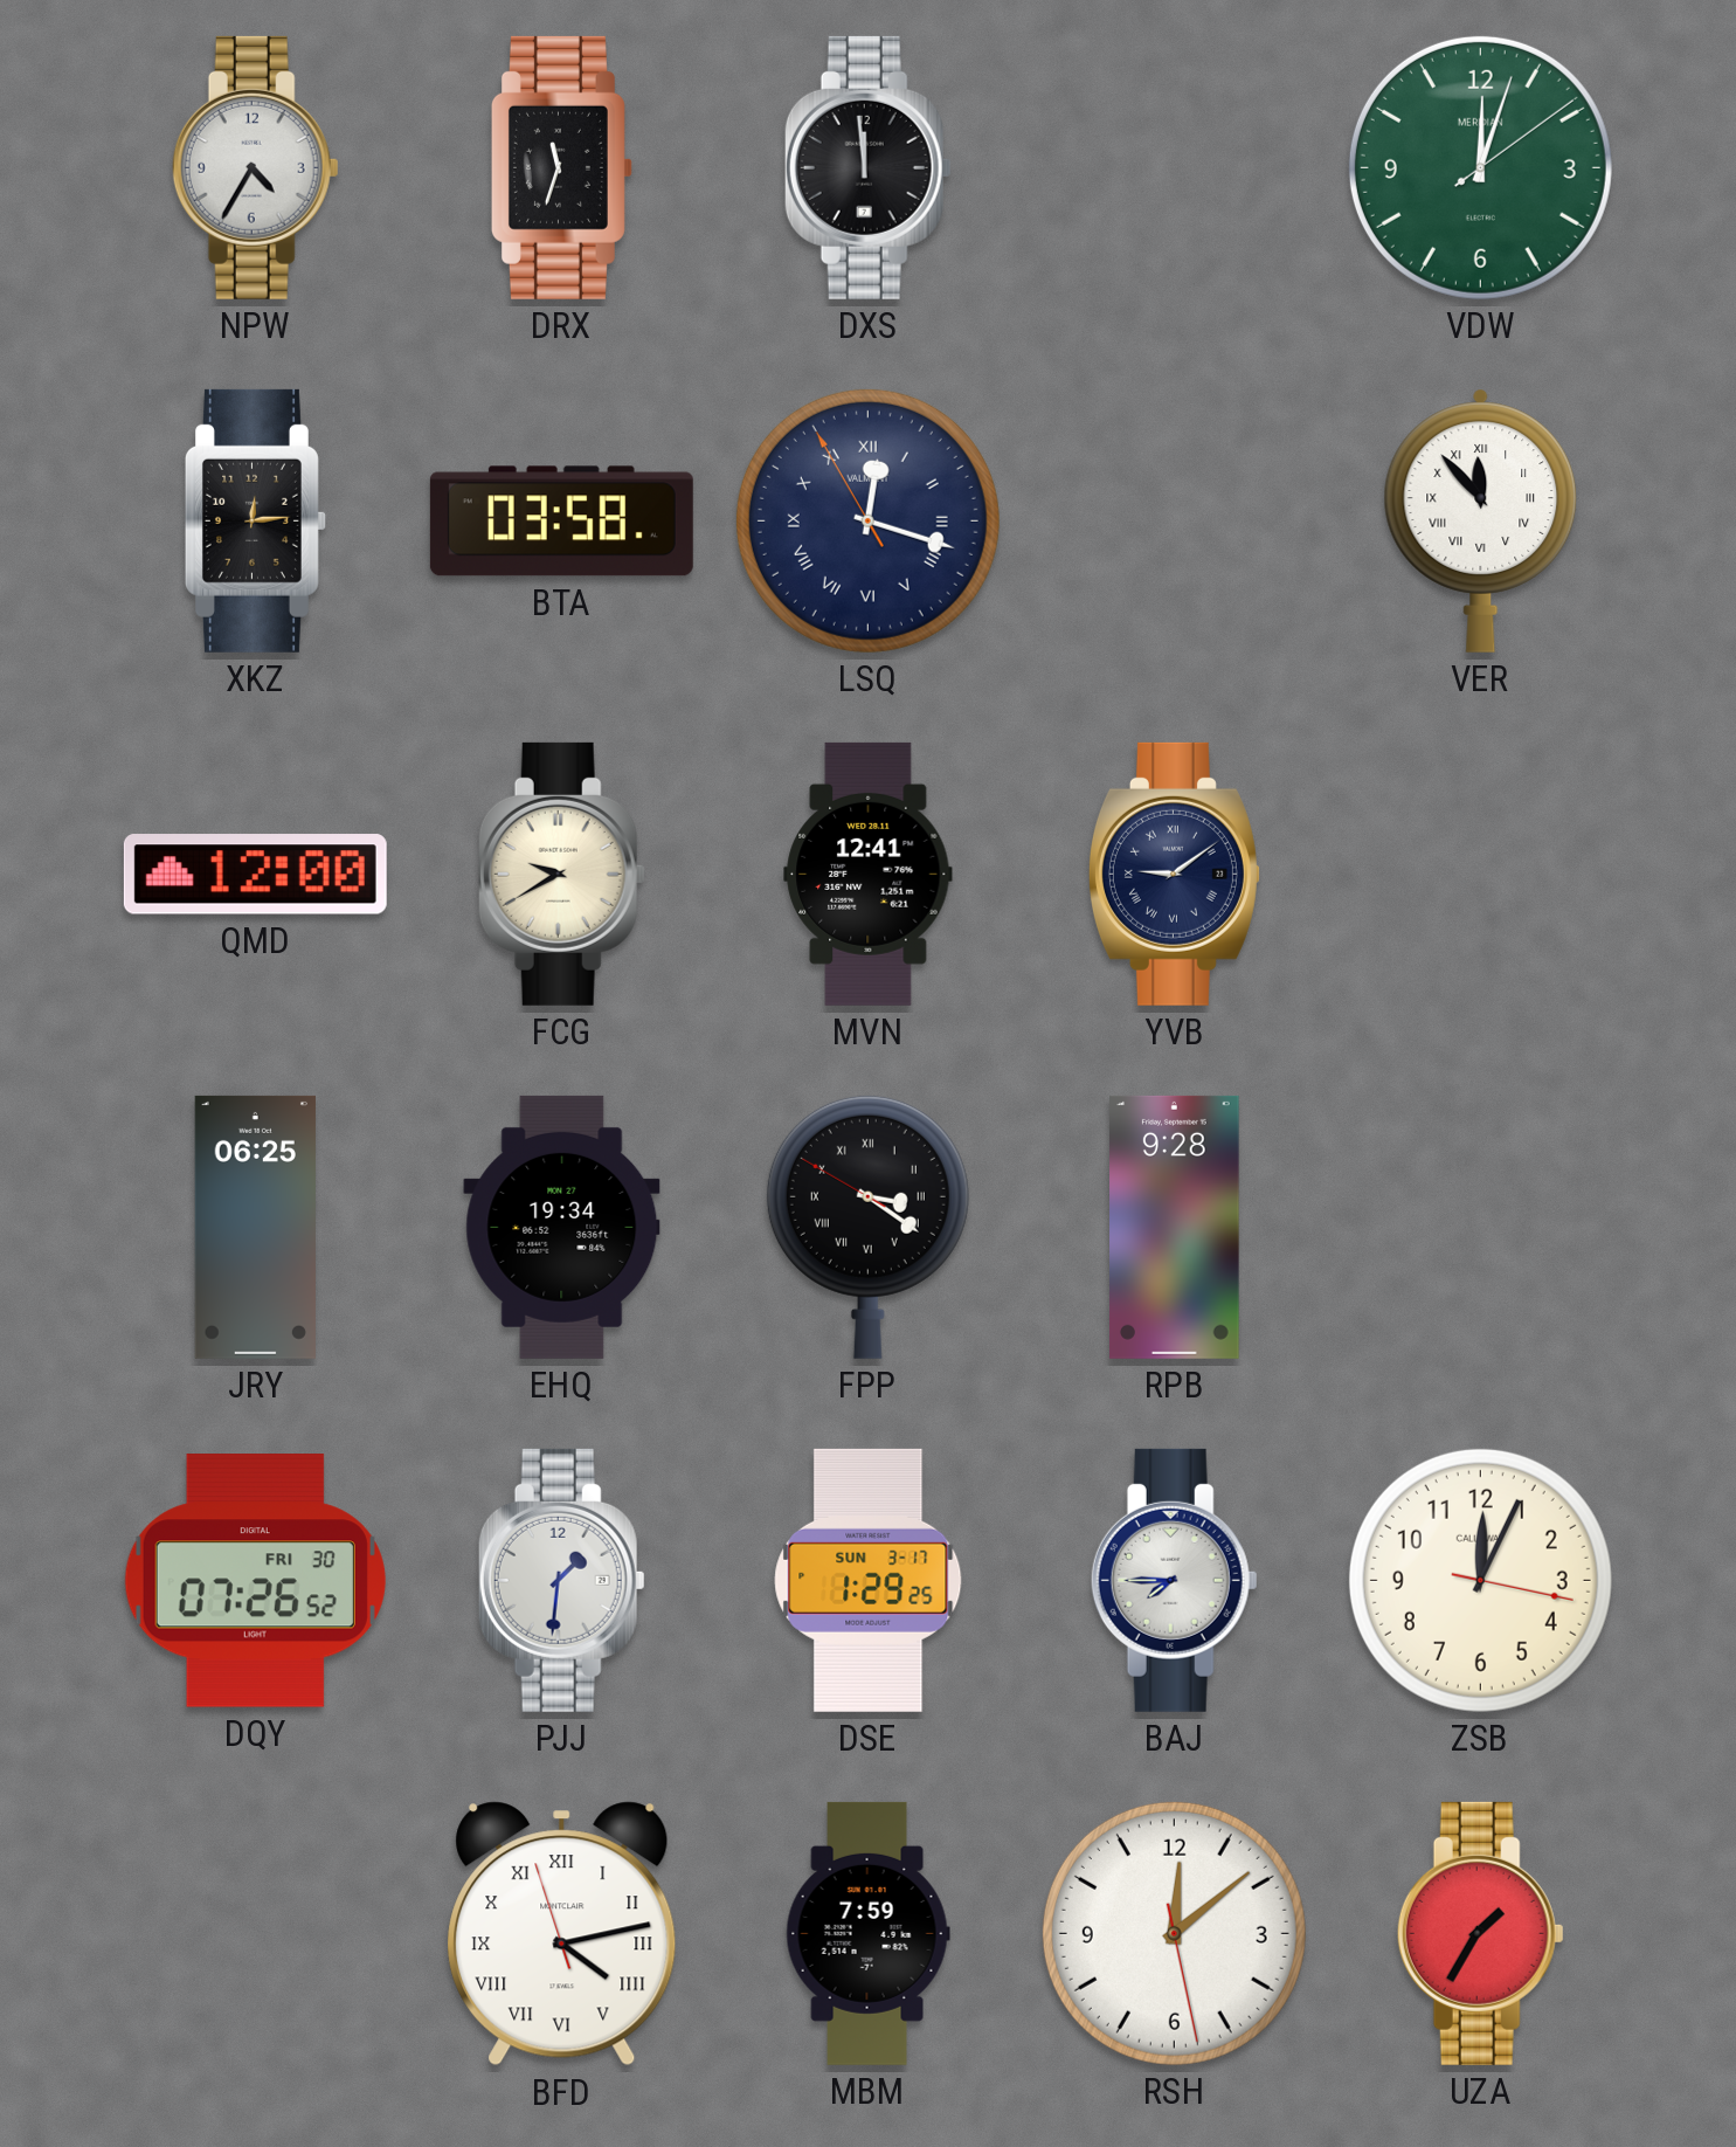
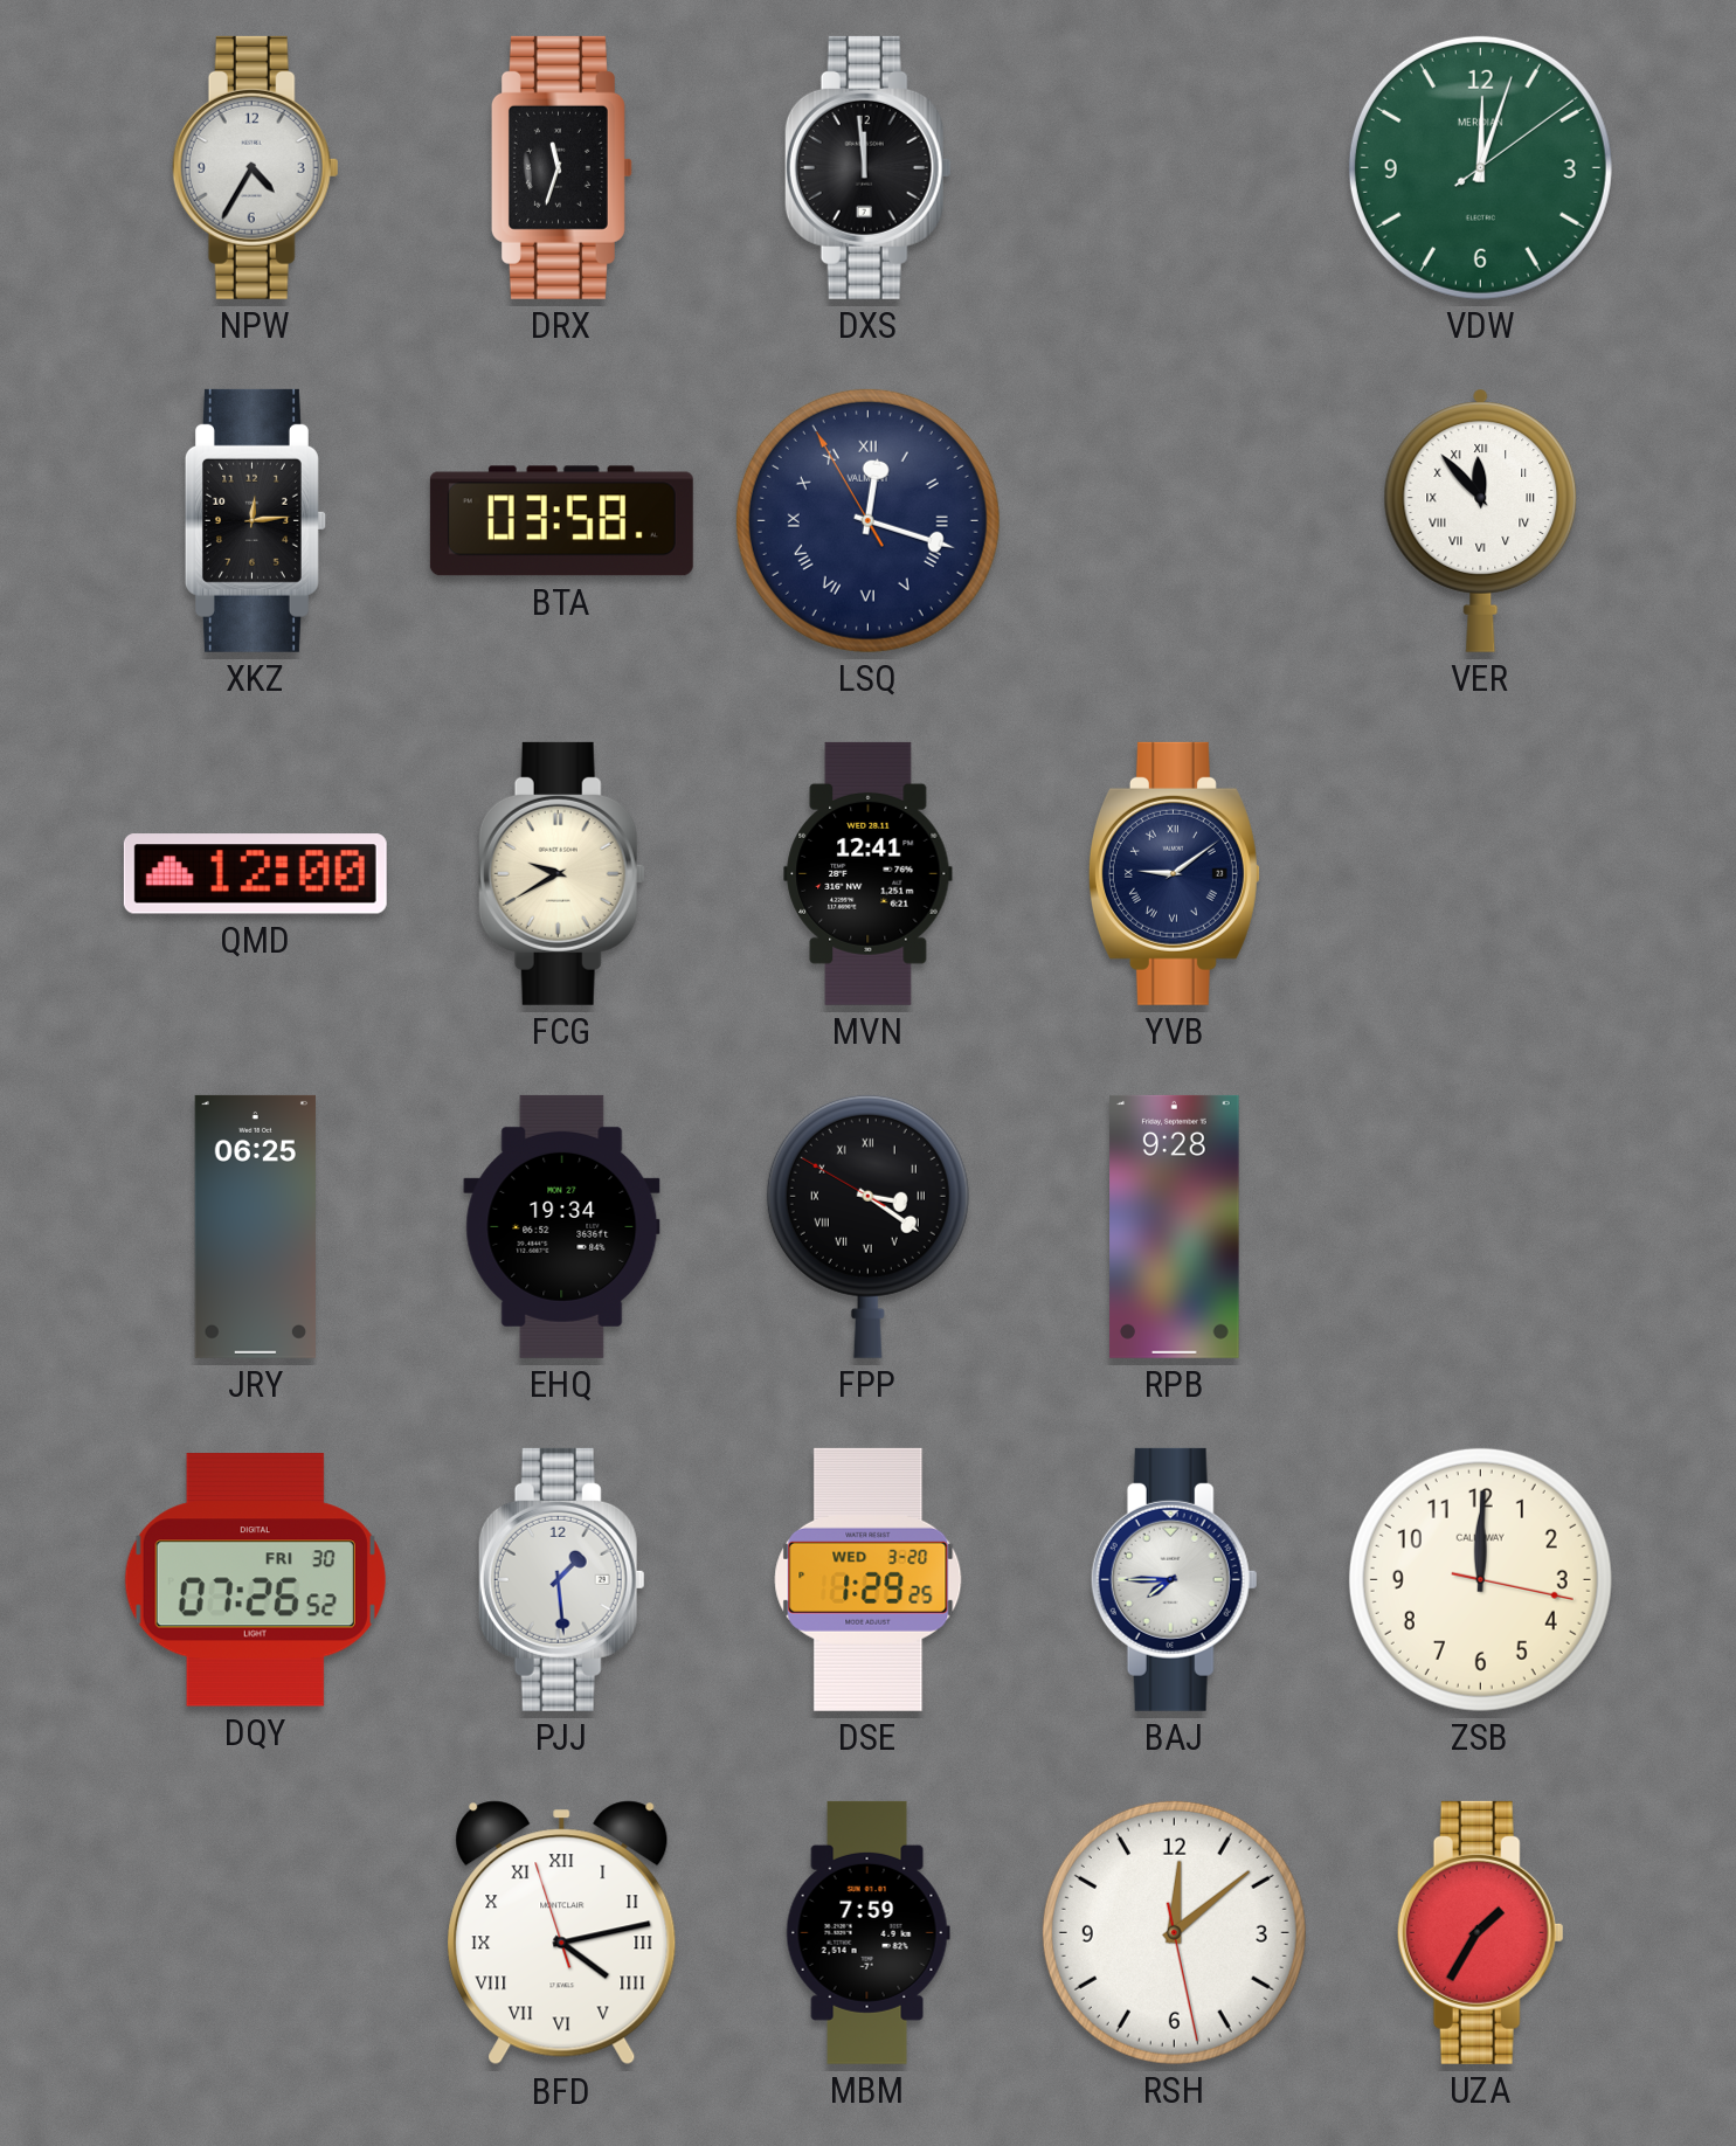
PJJ: 1:31 -> 1:29
DSE date: SUN 3-17 -> WED 3-20
ZSB: 12:04 -> 12:00
